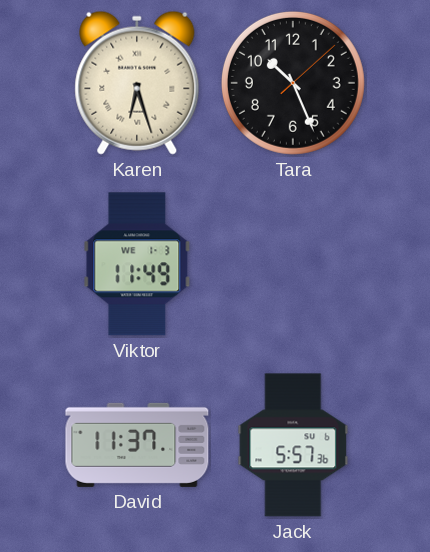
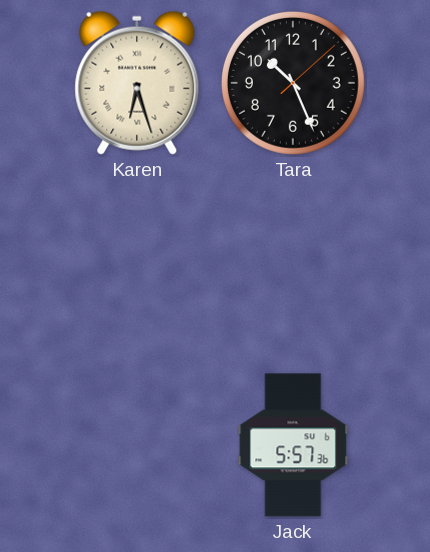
Viktor: 11:49 -> none
David: 11:37 -> none
